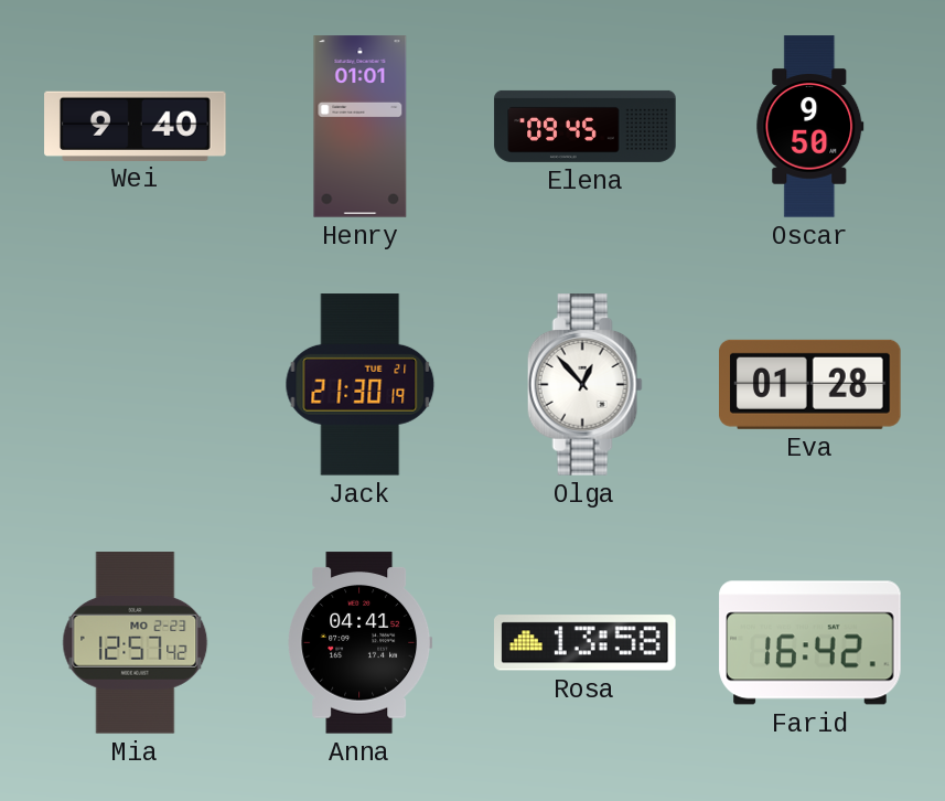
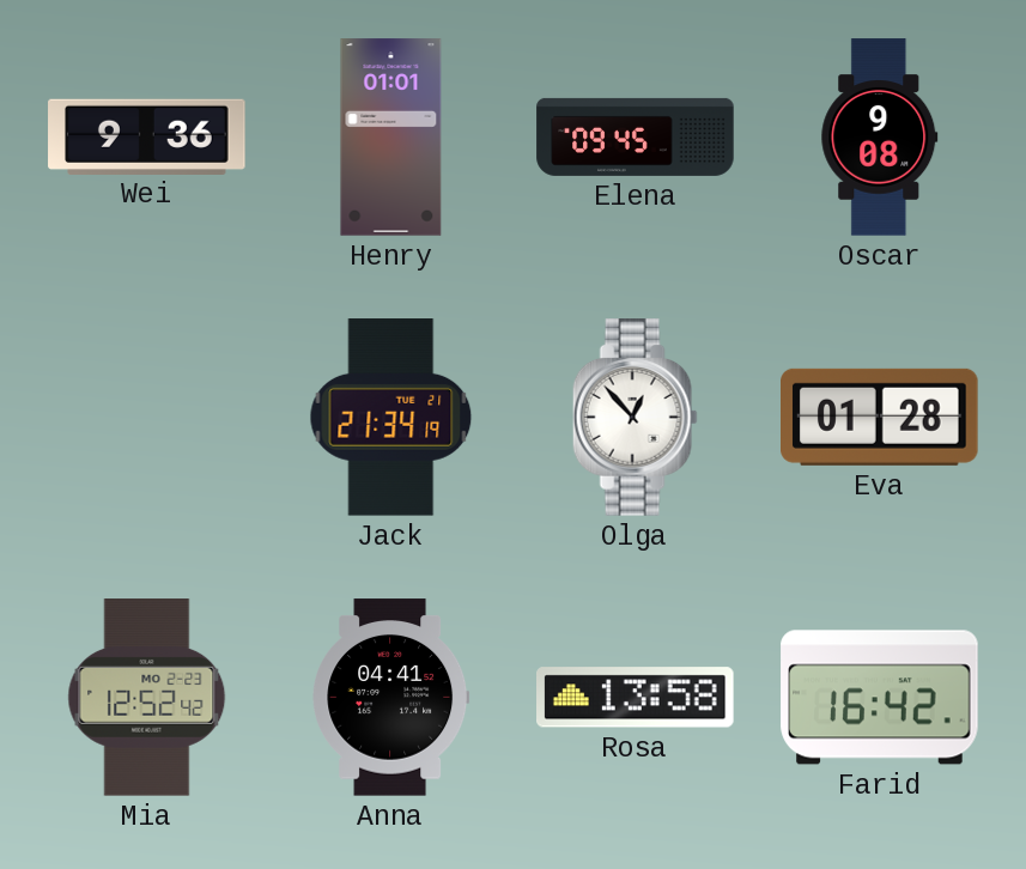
Wei: 9:40 -> 9:36
Oscar: 9:50 -> 9:08
Jack: 21:30 -> 21:34
Mia: 12:57 -> 12:52
